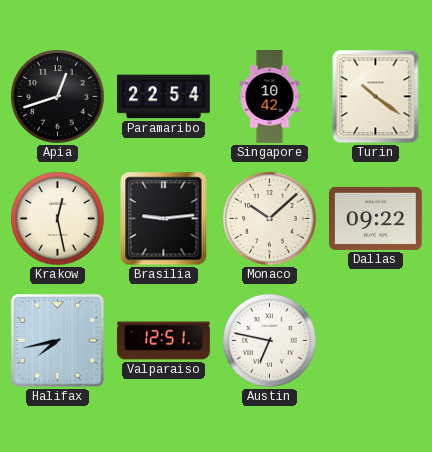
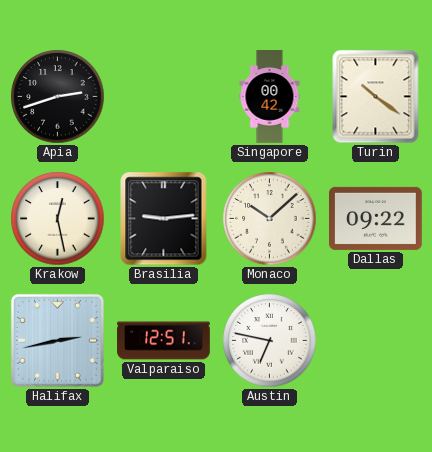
Apia: 12:42 -> 2:42
Paramaribo: 22:54 -> none
Singapore: 10:42 -> 00:42
Halifax: 7:43 -> 2:43
